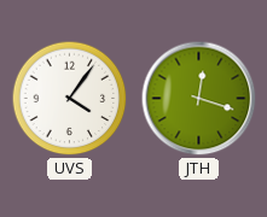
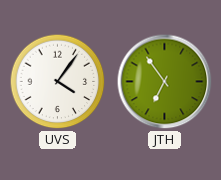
JTH: 12:18 -> 6:54
